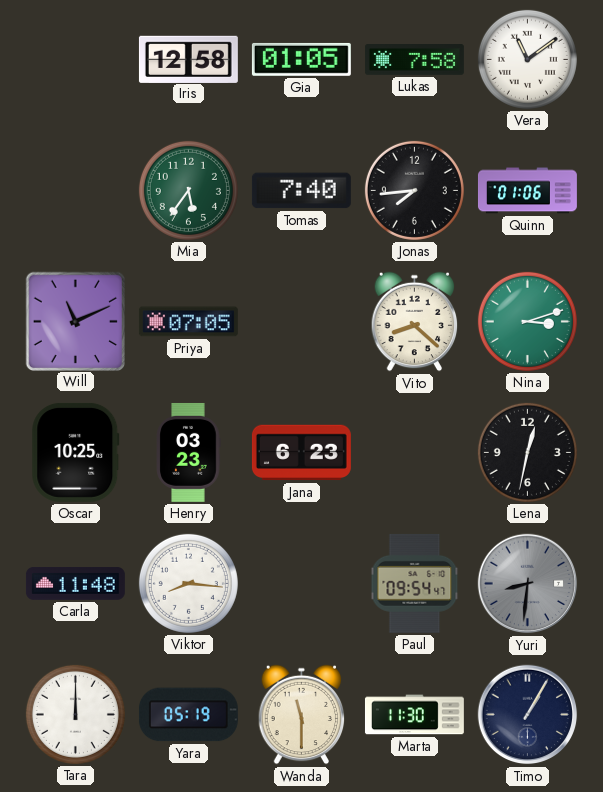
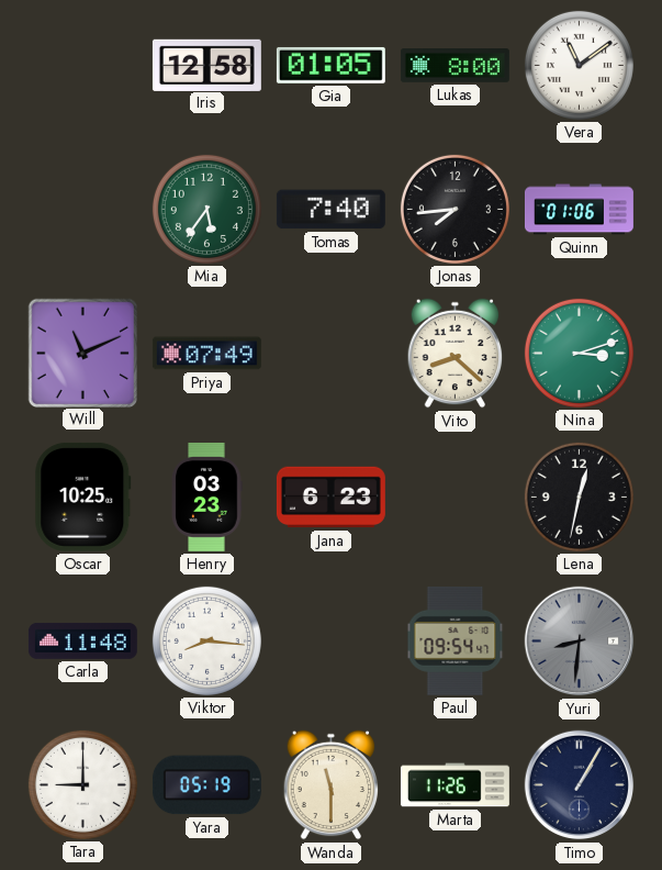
Lukas: 7:58 -> 8:00
Priya: 07:05 -> 07:49
Tara: 12:00 -> 9:00
Marta: 11:30 -> 11:26
